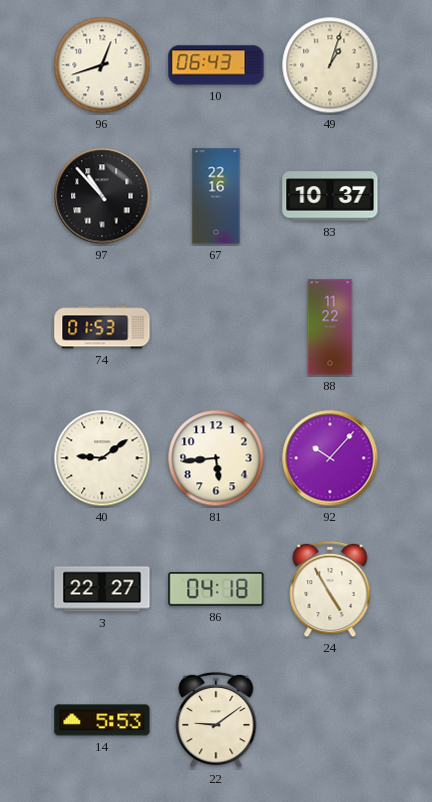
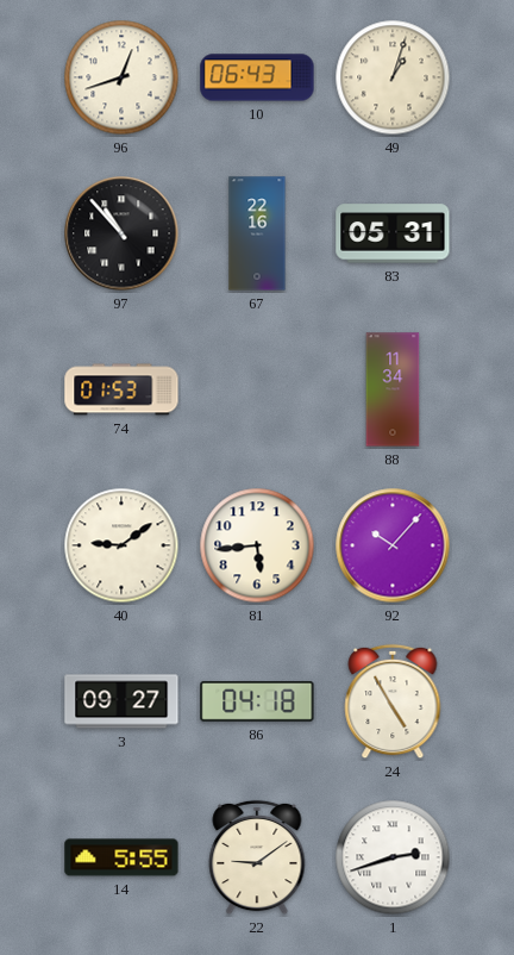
83: 10:37 -> 05:31
88: 11:22 -> 11:34
3: 22:27 -> 09:27
14: 5:53 -> 5:55
1: none -> 2:42
